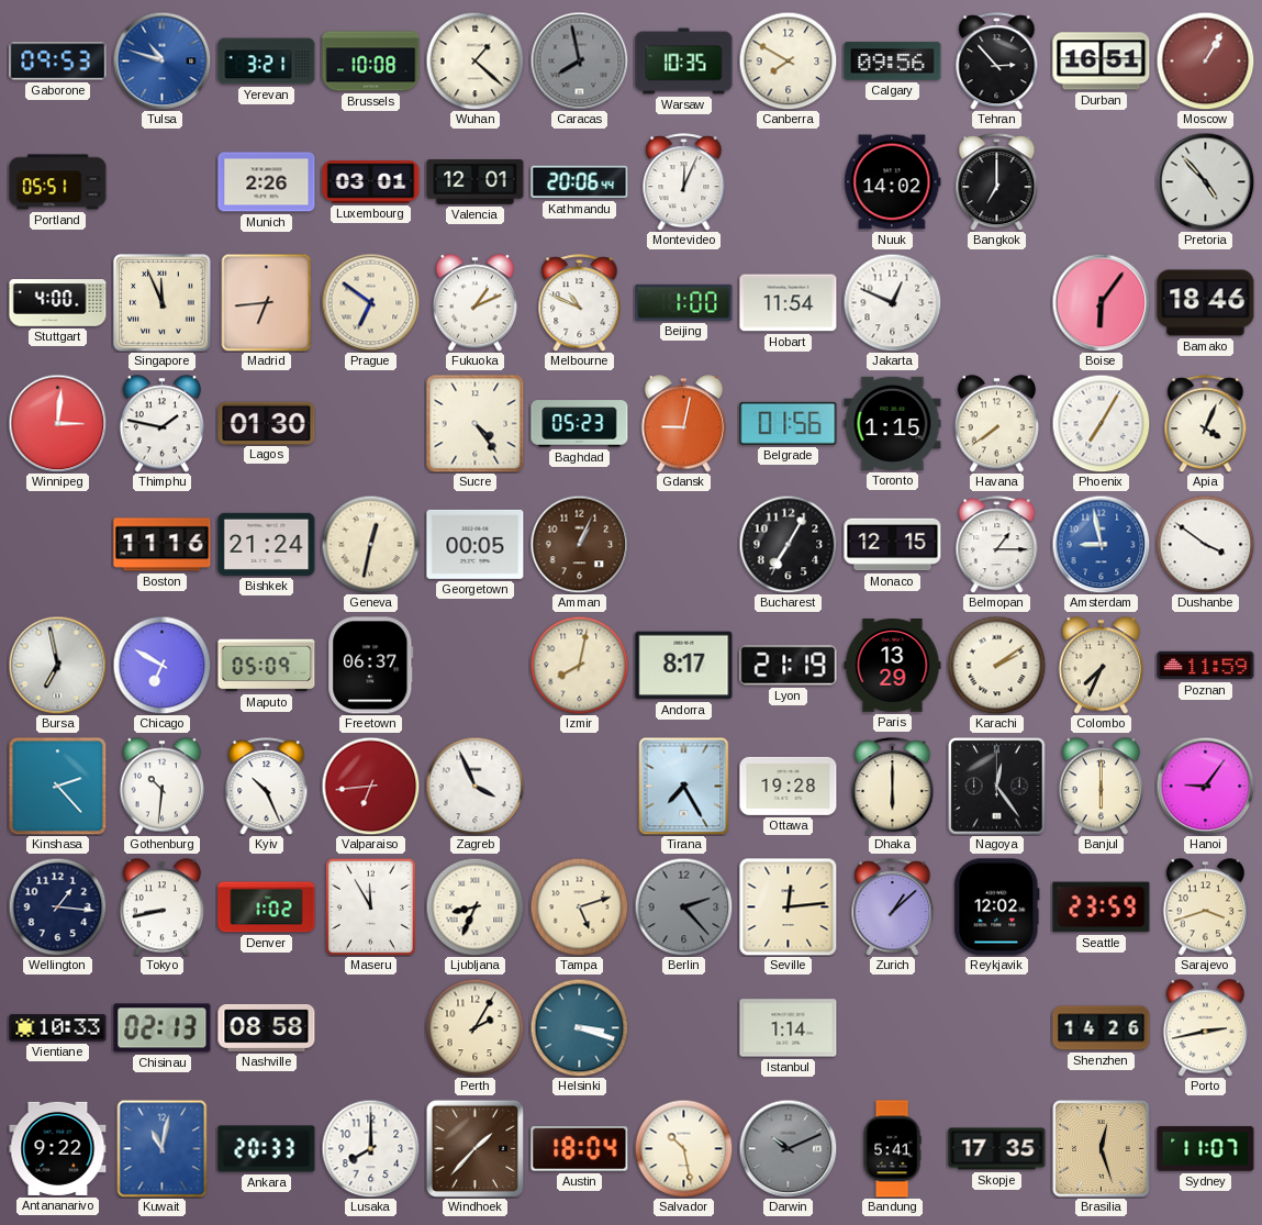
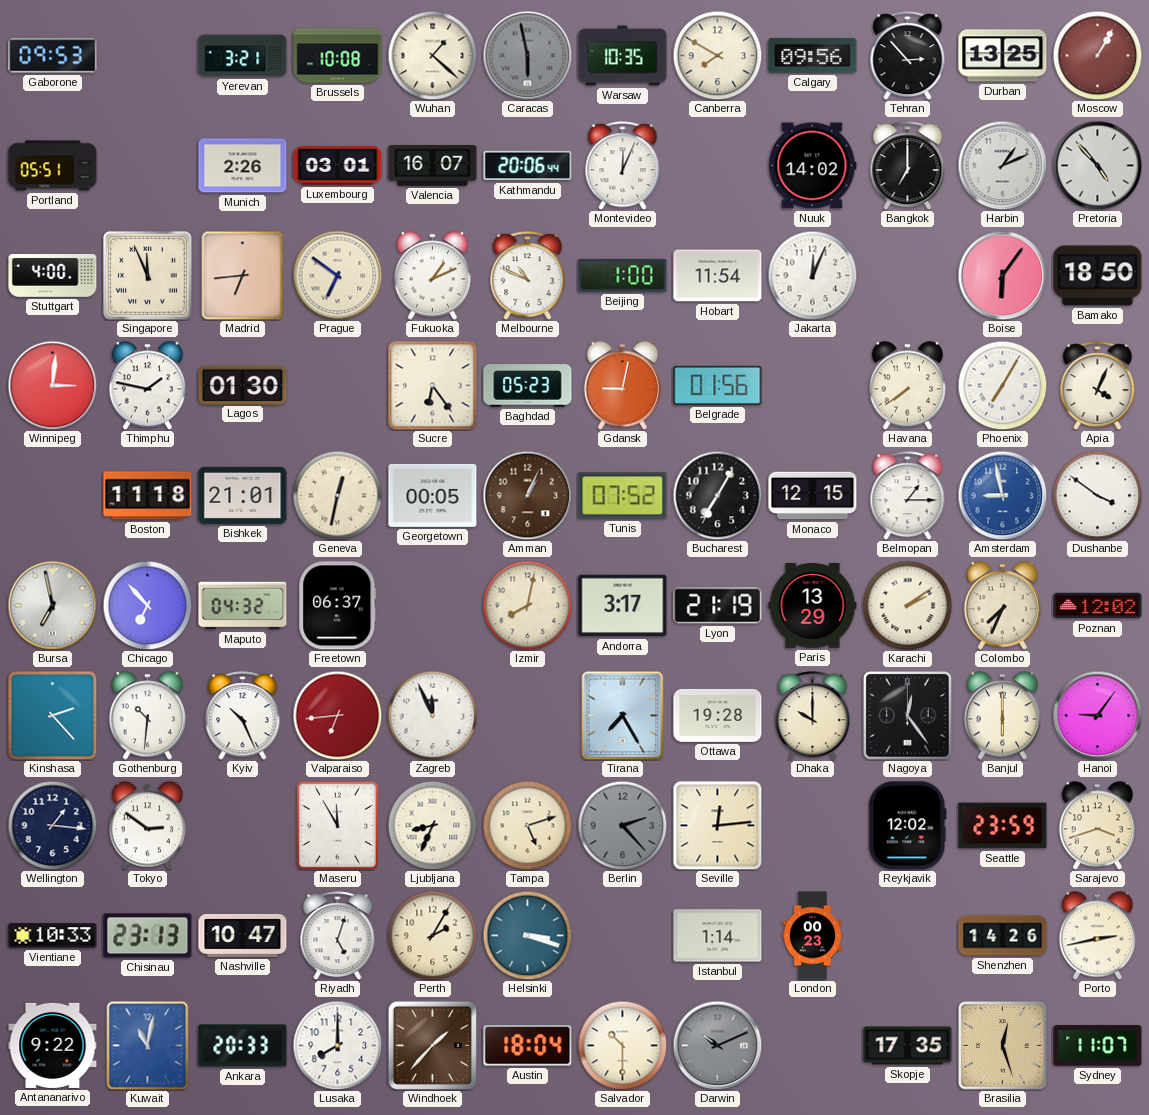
Tulsa: 10:48 -> none
Caracas: 7:58 -> 5:58
Durban: 16:51 -> 13:25
Valencia: 12:01 -> 16:07
Harbin: none -> 1:11
Jakarta: 12:49 -> 12:04
Bamako: 18:46 -> 18:50
Sucre: 4:24 -> 6:24
Toronto: 1:15 -> none
Boston: 11:16 -> 11:18
Bishkek: 21:24 -> 21:01
Tunis: none -> 07:52
Chicago: 6:50 -> 6:53
Maputo: 05:09 -> 04:32
Andorra: 8:17 -> 3:17
Poznan: 11:59 -> 12:02
Zagreb: 3:56 -> 11:56
Dhaka: 6:00 -> 10:00
Tokyo: 8:43 -> 2:51
Denver: 1:02 -> none
Zurich: 1:08 -> none
Chisinau: 02:13 -> 23:13
Nashville: 08:58 -> 10:47
Riyadh: none -> 5:03
London: none -> 00:23
Salvador: 10:28 -> 10:30
Bandung: 5:41 -> none
